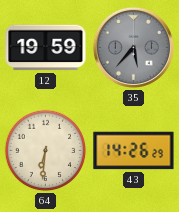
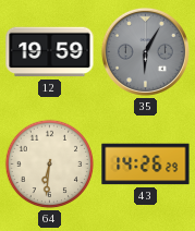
35: 5:37 -> 6:05
